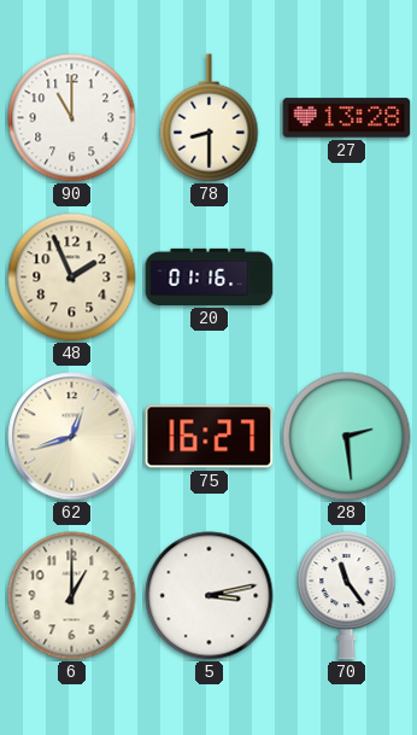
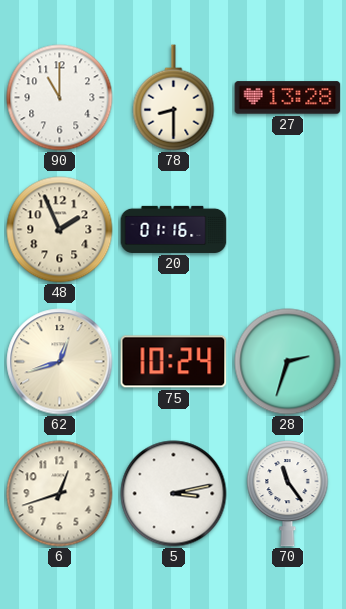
75: 16:27 -> 10:24
28: 2:29 -> 2:33
6: 1:00 -> 12:42
